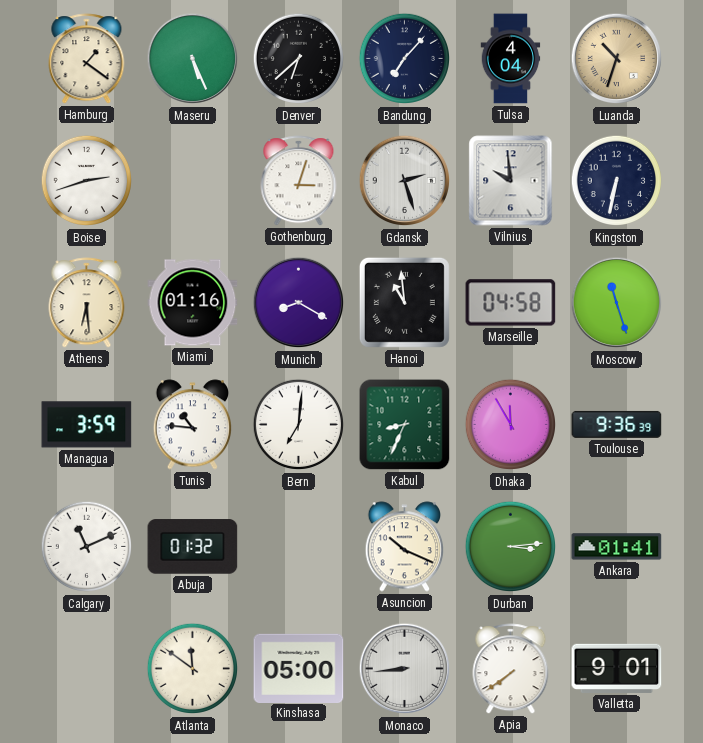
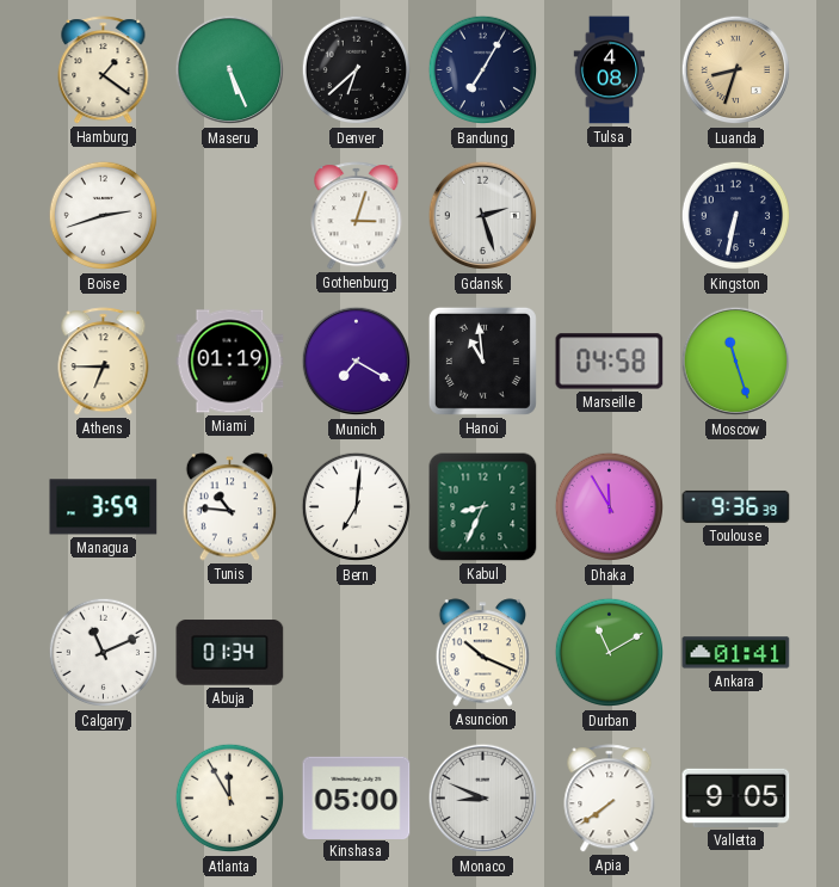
Bandung: 7:07 -> 7:05
Tulsa: 4:04 -> 4:08
Luanda: 10:33 -> 8:33
Vilnius: 9:59 -> none
Athens: 6:29 -> 6:45
Miami: 01:16 -> 01:19
Munich: 8:20 -> 7:20
Abuja: 01:32 -> 01:34
Durban: 3:14 -> 11:10
Atlanta: 11:51 -> 11:55
Monaco: 8:44 -> 8:49
Valletta: 9:01 -> 9:05
